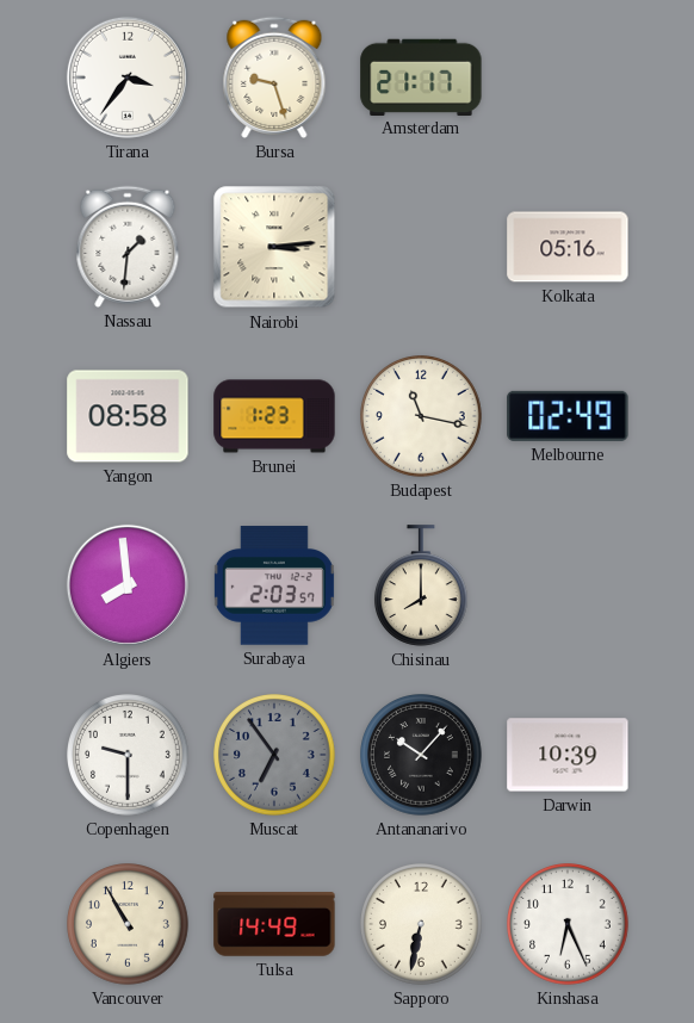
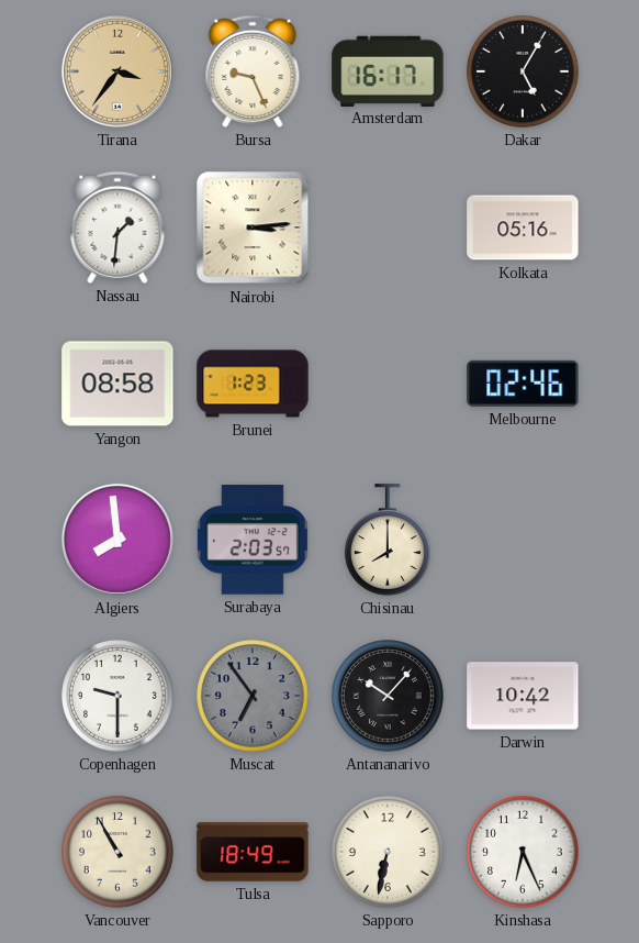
Tirana dial: white -> champagne
Bursa: 9:27 -> 9:26
Amsterdam: 21:17 -> 16:17
Dakar: none -> 5:05
Budapest: 11:17 -> none
Melbourne: 02:49 -> 02:46
Darwin: 10:39 -> 10:42
Tulsa: 14:49 -> 18:49
